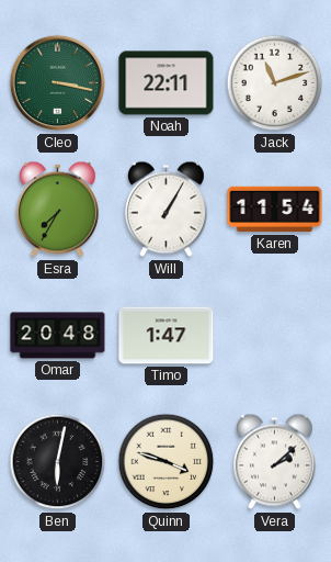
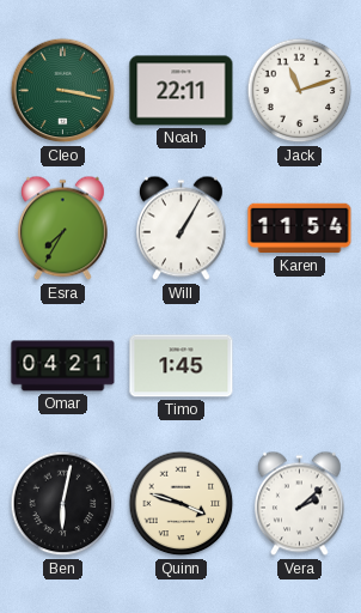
Omar: 20:48 -> 04:21
Timo: 1:47 -> 1:45
